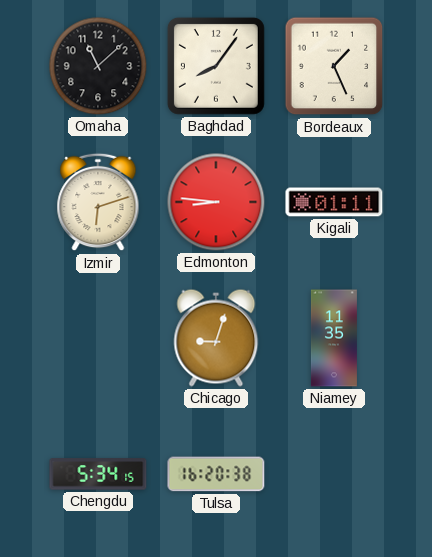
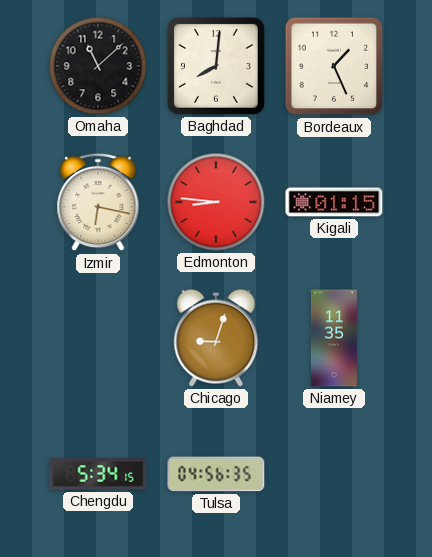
Baghdad: 8:06 -> 8:01
Izmir: 6:12 -> 6:17
Kigali: 01:11 -> 01:15
Tulsa: 16:20 -> 04:56
